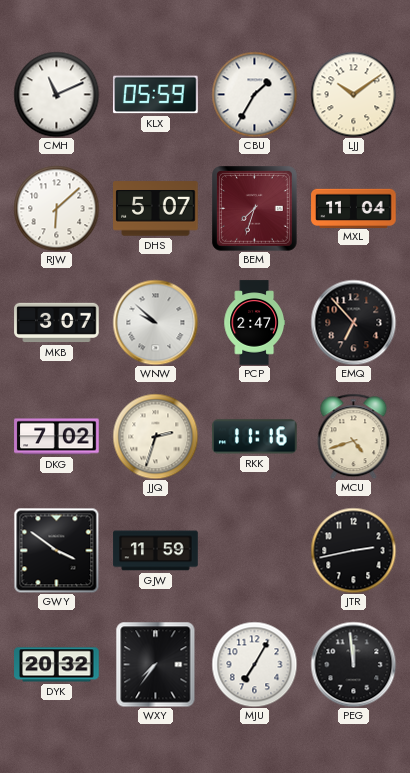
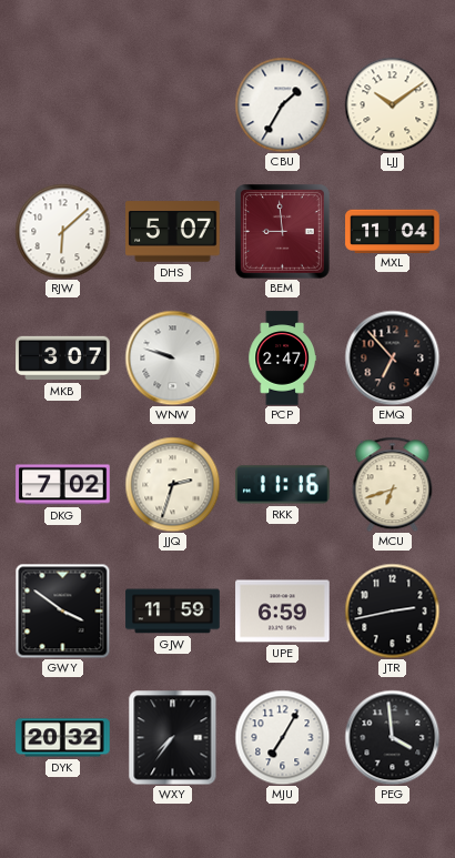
CMH: 11:11 -> none
KLX: 05:59 -> none
BEM: 7:33 -> 8:59
WNW: 9:52 -> 9:48
MCU: 4:42 -> 6:42
UPE: none -> 6:59
PEG: 11:59 -> 3:59
